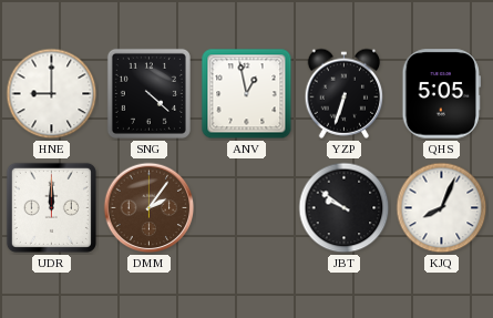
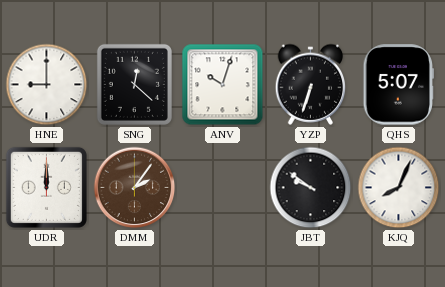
SNG: 4:22 -> 12:22
ANV: 12:58 -> 10:03
QHS: 5:05 -> 5:07
